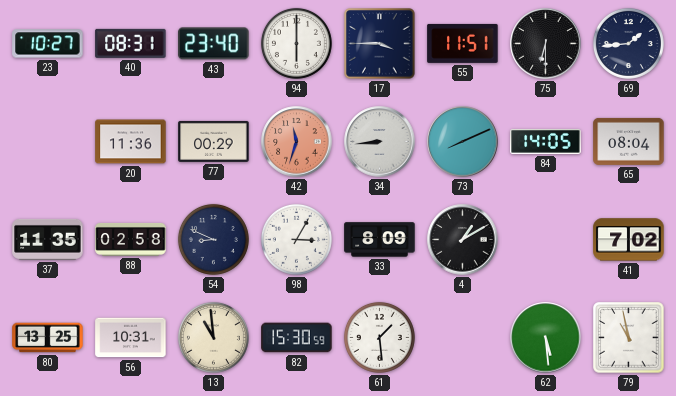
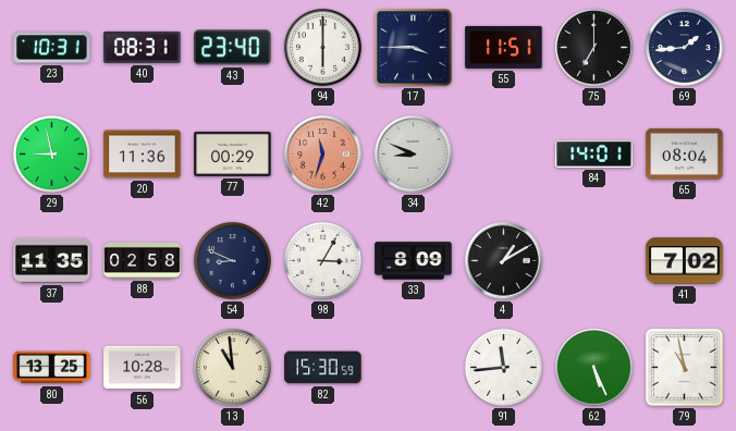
23: 10:27 -> 10:31
75: 6:30 -> 7:00
29: none -> 8:58
34: 8:44 -> 8:49
73: 8:11 -> none
84: 14:05 -> 14:01
56: 10:31 -> 10:28
61: 1:29 -> none
91: none -> 11:44
62: 5:29 -> 5:26
